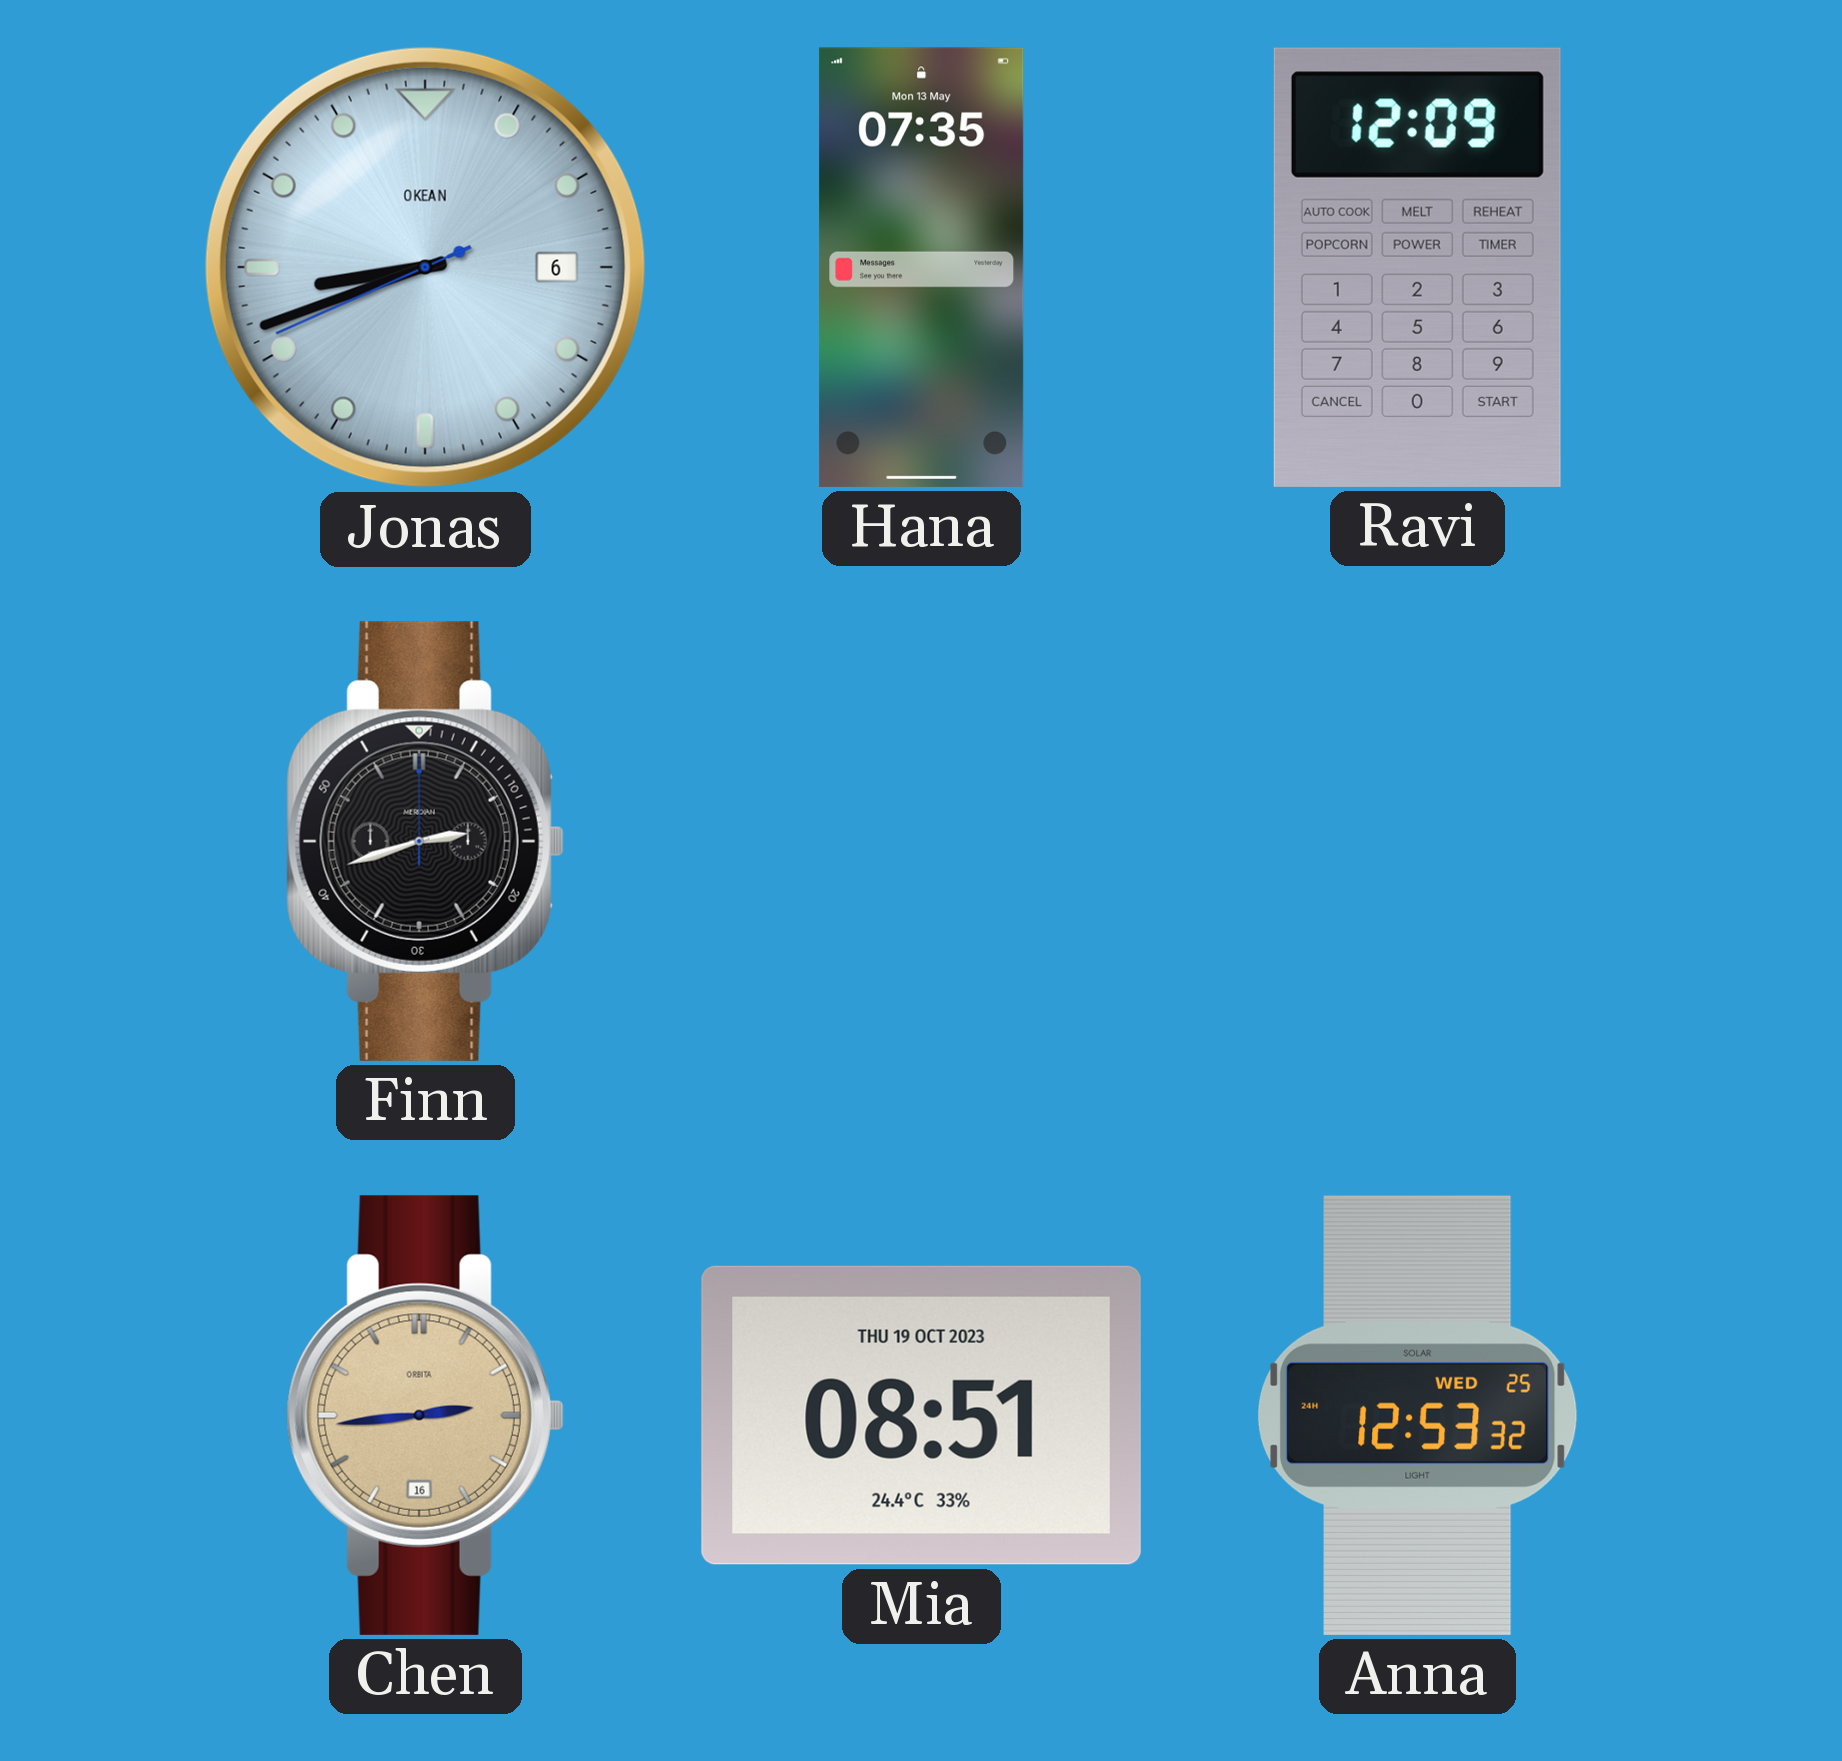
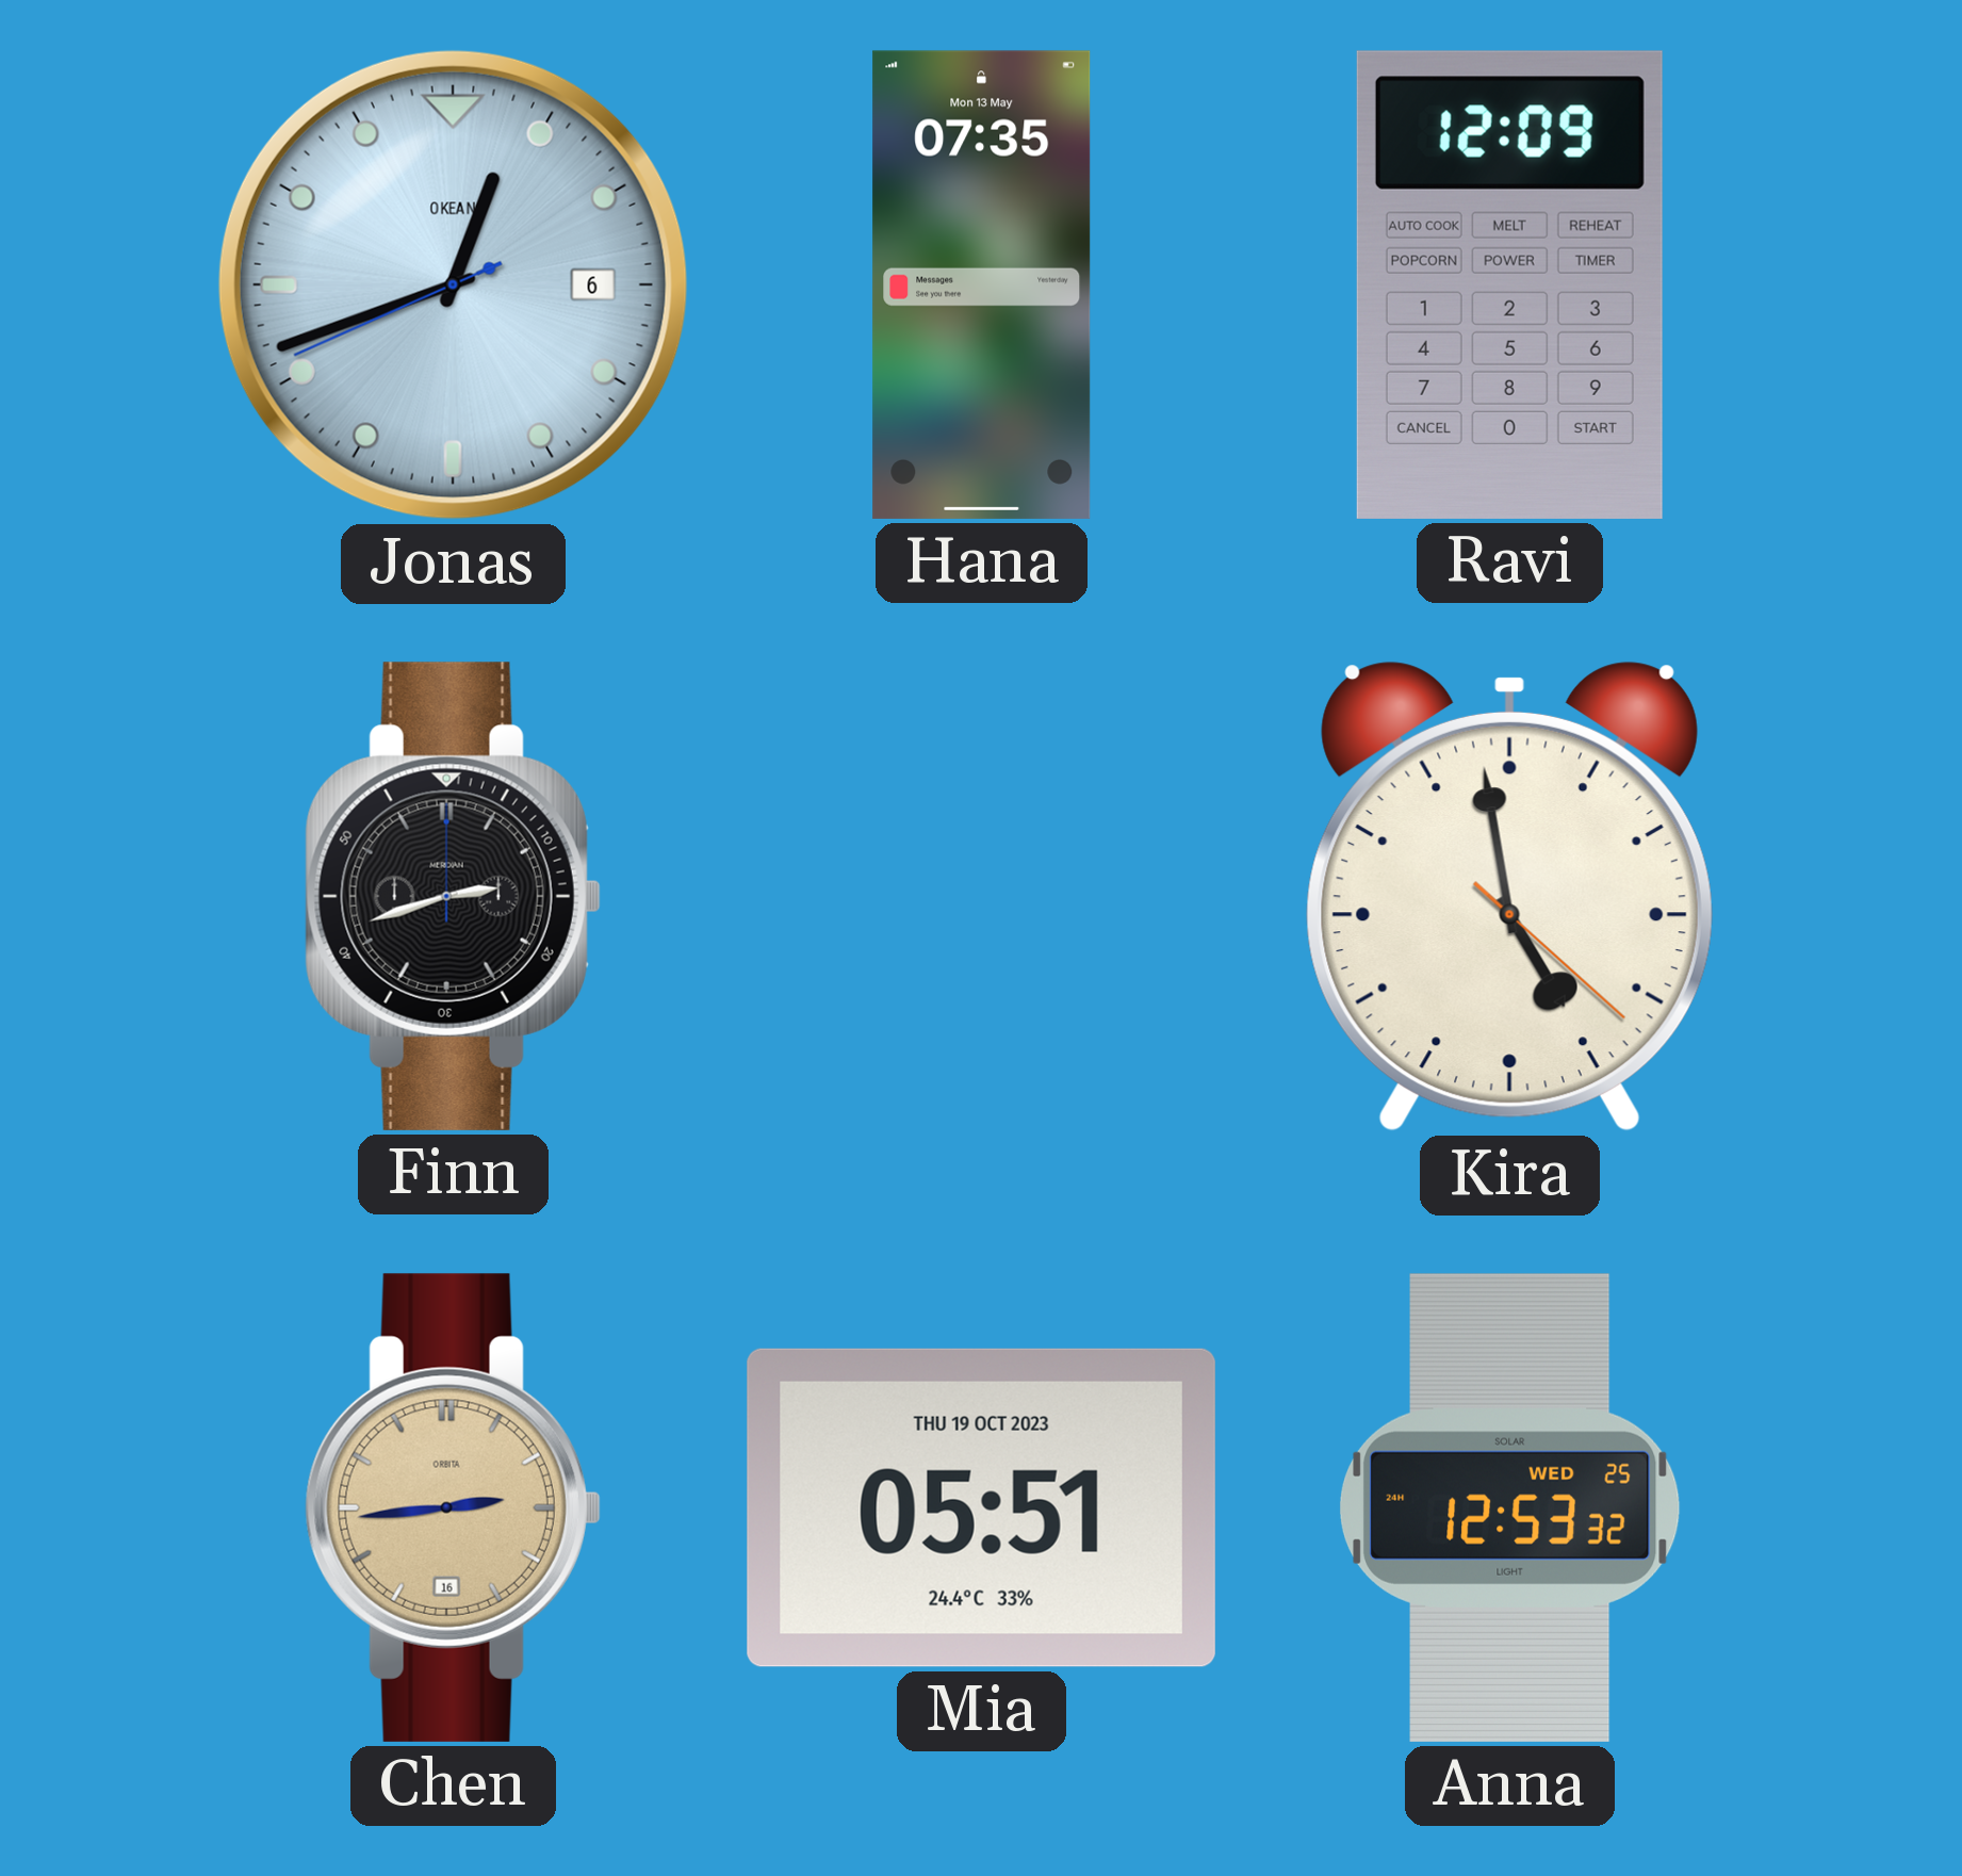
Jonas: 8:41 -> 12:41
Kira: none -> 4:58
Mia: 08:51 -> 05:51
